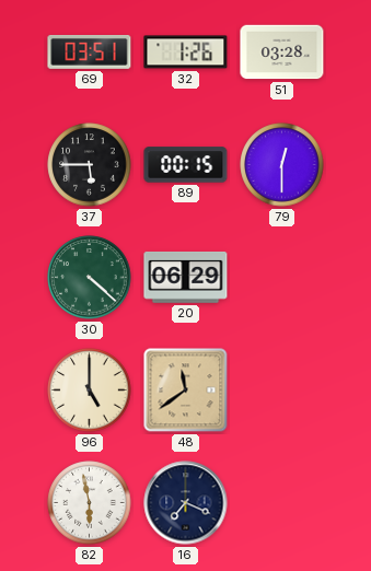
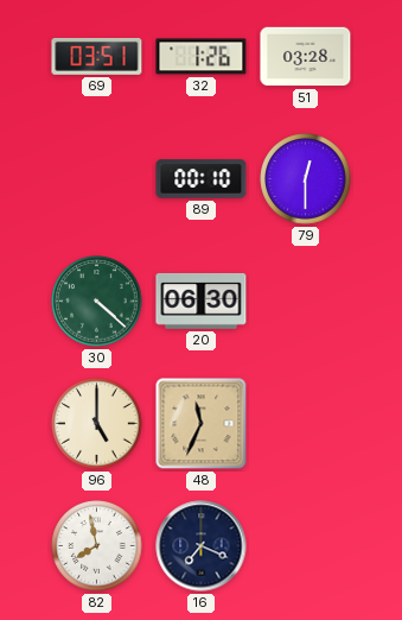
37: 5:45 -> none
89: 00:15 -> 00:10
20: 06:29 -> 06:30
48: 11:39 -> 11:34
82: 5:58 -> 7:58
